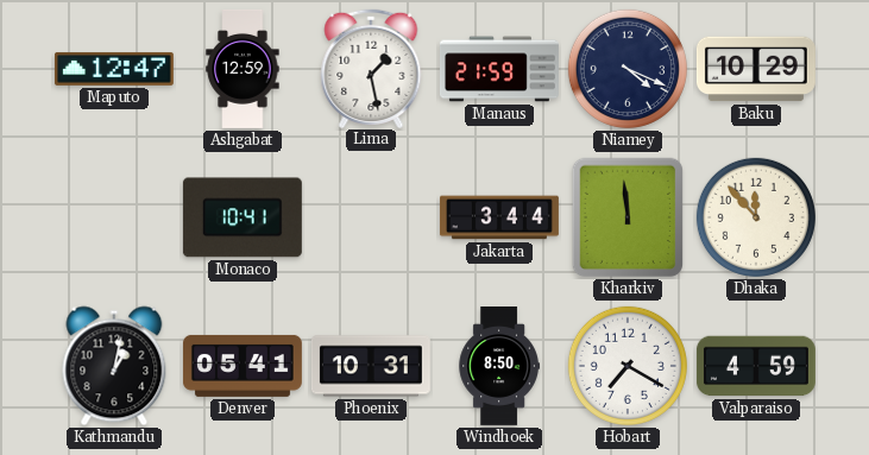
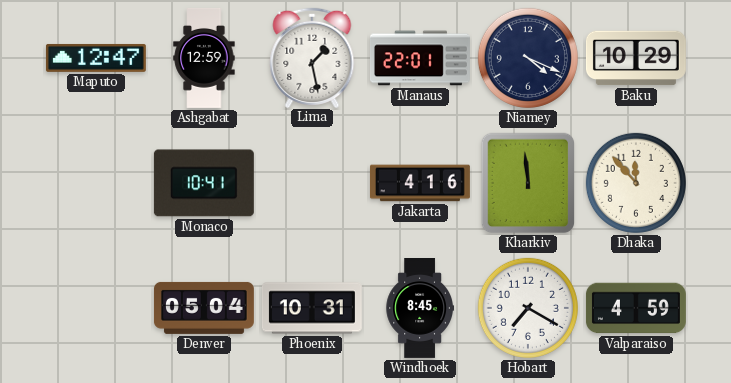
Manaus: 21:59 -> 22:01
Jakarta: 3:44 -> 4:16
Kathmandu: 1:02 -> none
Denver: 05:41 -> 05:04
Windhoek: 8:50 -> 8:45
